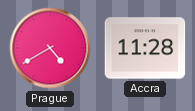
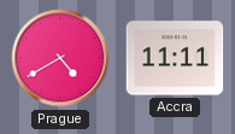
Accra: 11:28 -> 11:11
